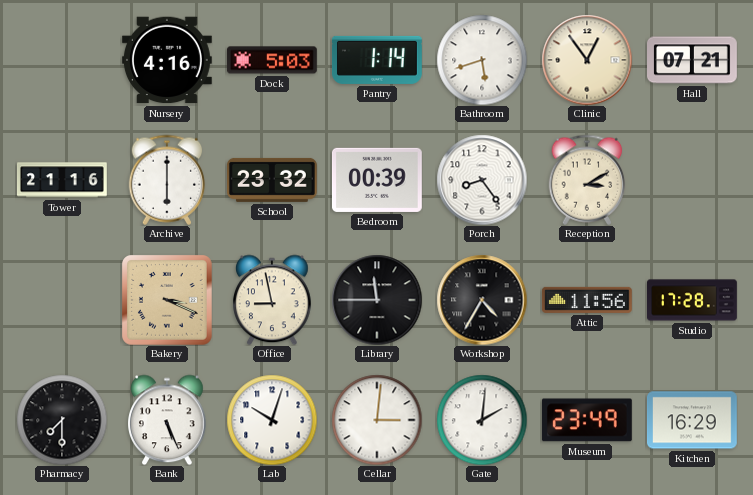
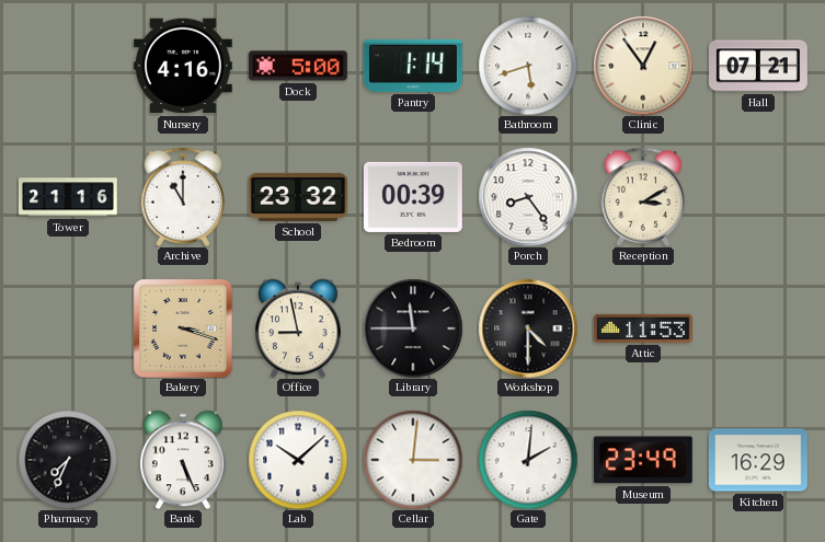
Dock: 5:03 -> 5:00
Archive: 6:00 -> 11:00
Bakery: 3:19 -> 3:18
Workshop: 4:35 -> 4:30
Attic: 11:56 -> 11:53
Studio: 17:28 -> none
Pharmacy: 7:30 -> 7:34
Lab: 10:03 -> 10:08
